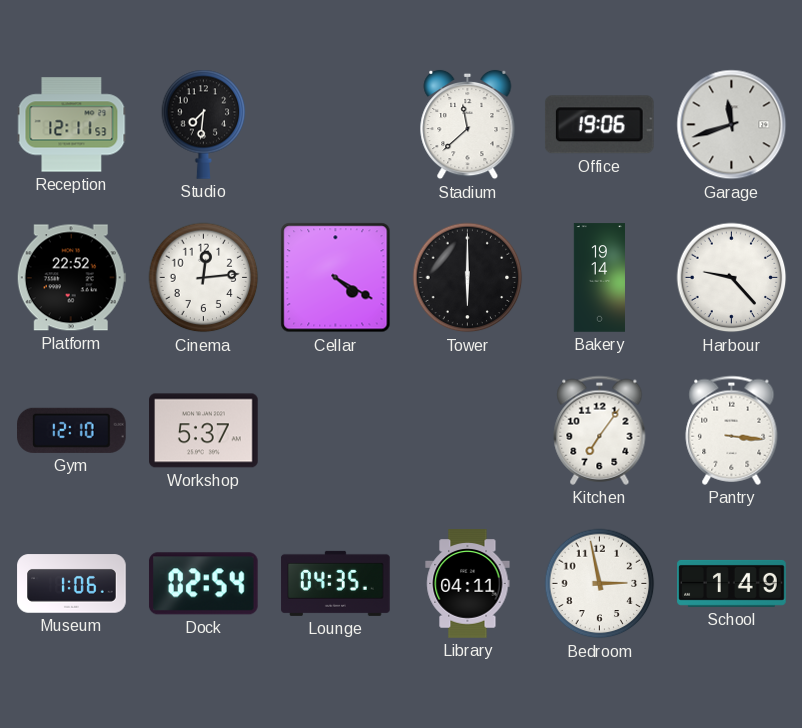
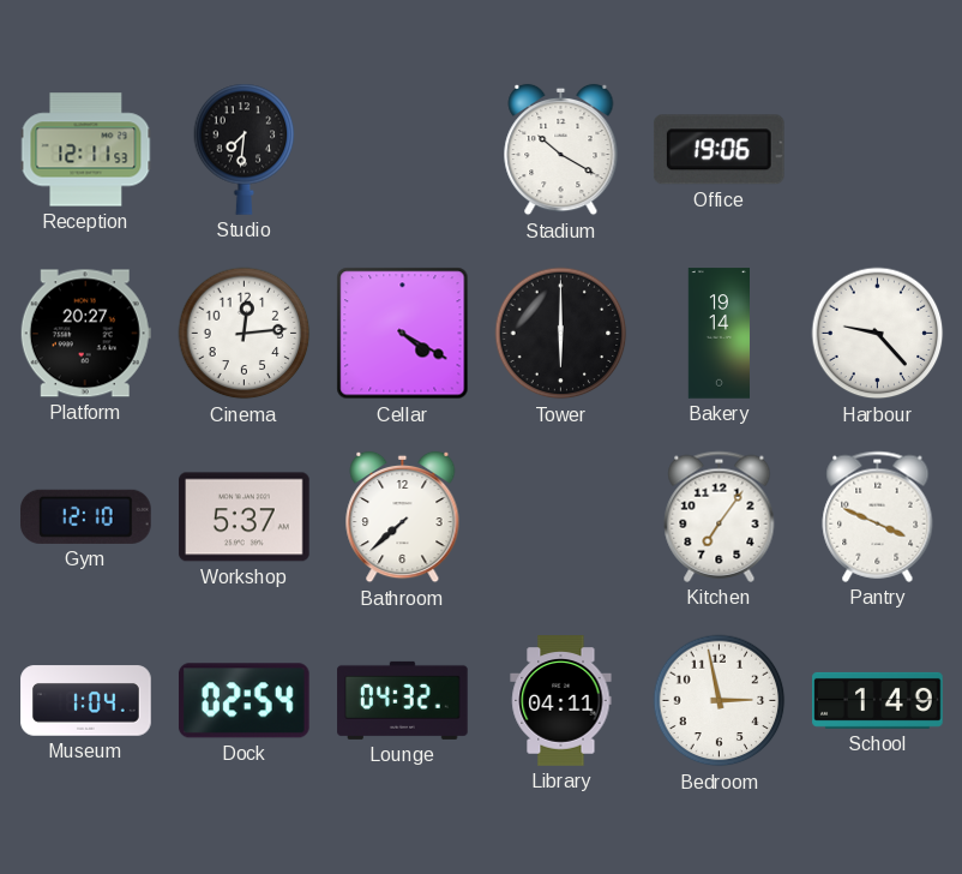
Stadium: 11:38 -> 10:20
Garage: 11:42 -> none
Platform: 22:52 -> 20:27
Bathroom: none -> 7:38
Pantry: 3:16 -> 3:49
Museum: 1:06 -> 1:04
Lounge: 04:35 -> 04:32
